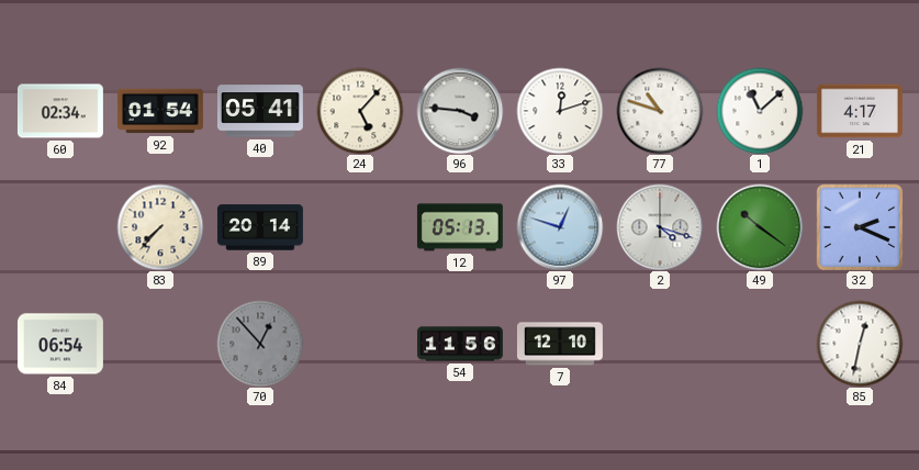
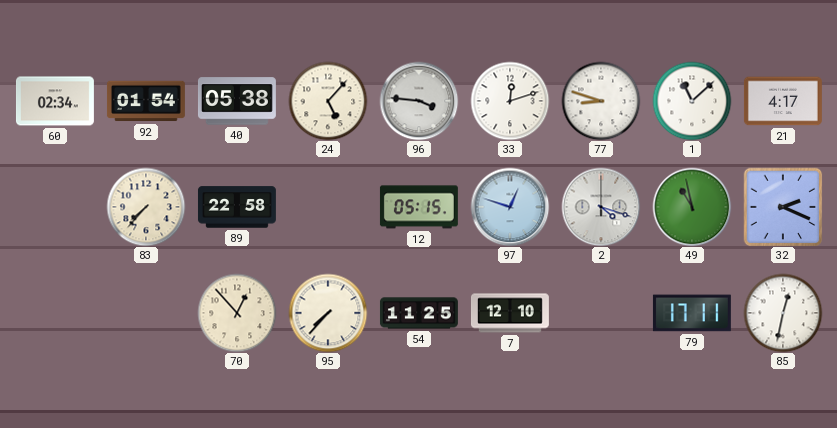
40: 05:41 -> 05:38
77: 10:48 -> 8:48
89: 20:14 -> 22:58
12: 05:13 -> 05:15
49: 10:21 -> 10:58
84: 06:54 -> none
70 dial: grey -> cream
95: none -> 7:37
54: 11:56 -> 11:25
79: none -> 17:11
